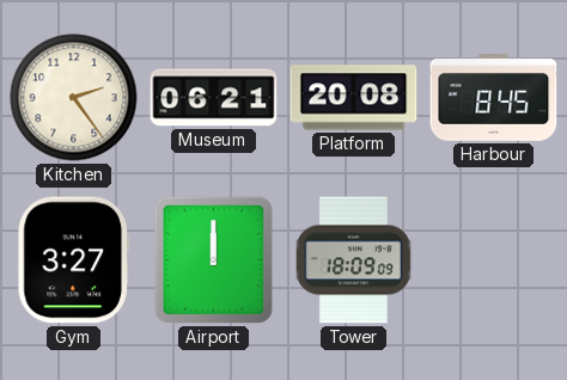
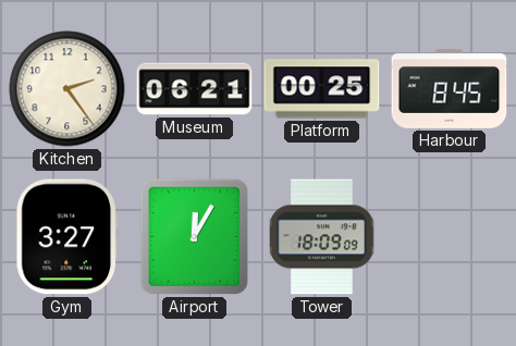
Platform: 20:08 -> 00:25
Airport: 12:00 -> 12:05
